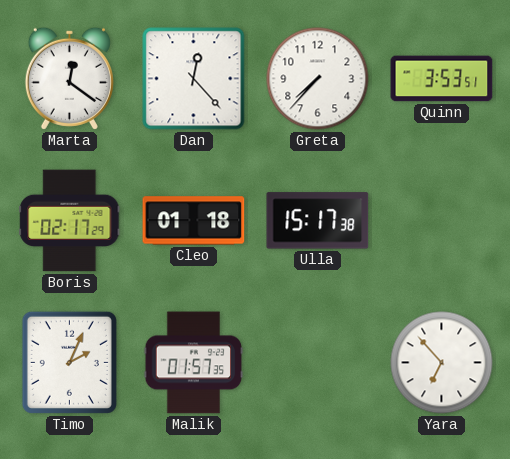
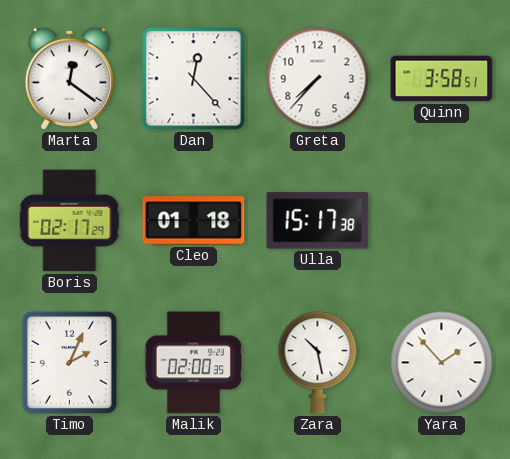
Quinn: 3:53 -> 3:58
Malik: 01:57 -> 02:00
Zara: none -> 10:28
Yara: 6:53 -> 1:53
